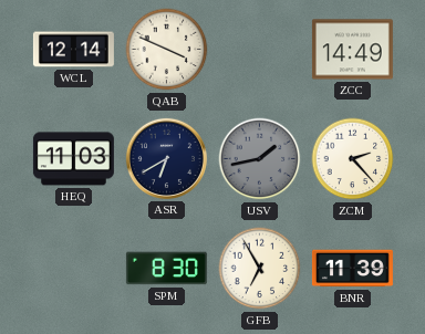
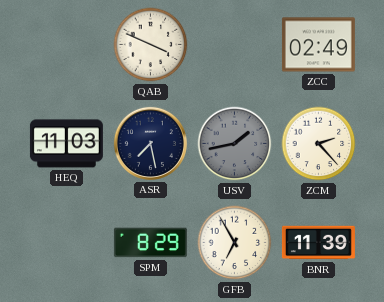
WCL: 12:14 -> none
ZCC: 14:49 -> 02:49
ASR: 6:40 -> 7:28
SPM: 8:30 -> 8:29
